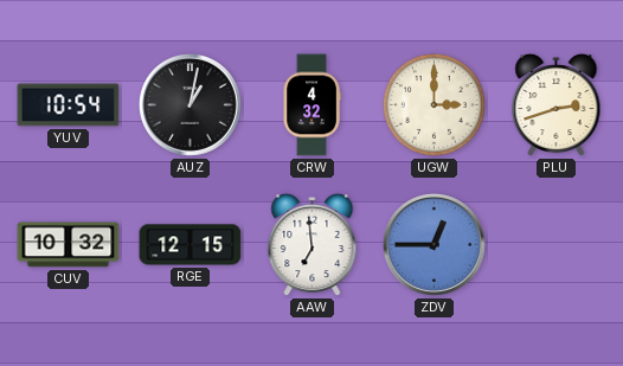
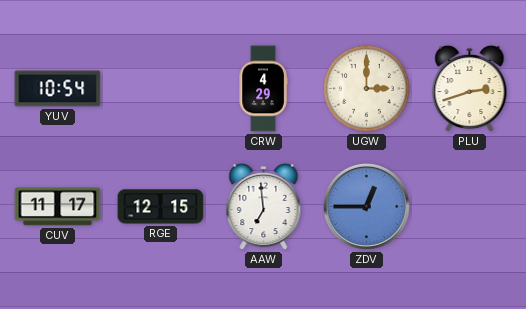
AUZ: 1:02 -> none
CRW: 4:32 -> 4:29
CUV: 10:32 -> 11:17
